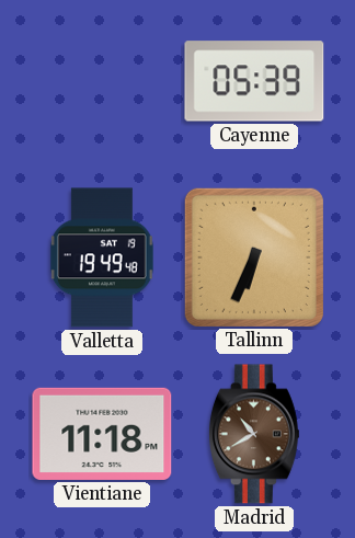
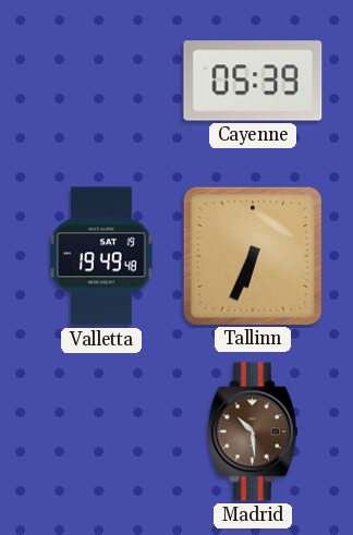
Vientiane: 11:18 -> none
Madrid: 10:40 -> 10:29
